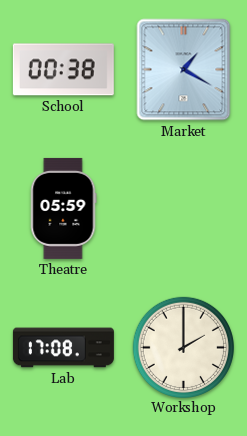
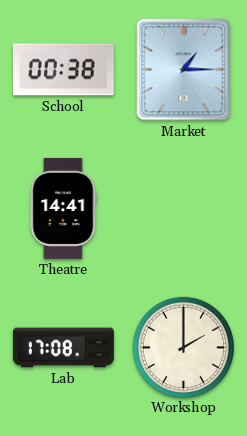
Market: 1:20 -> 1:15
Theatre: 05:59 -> 14:41
